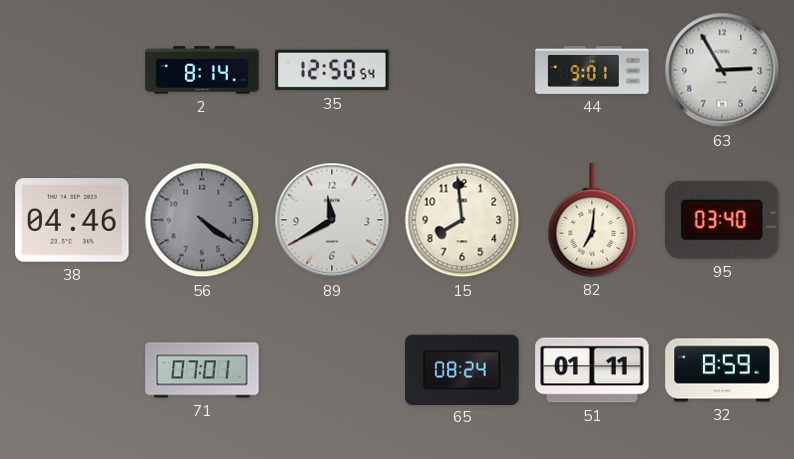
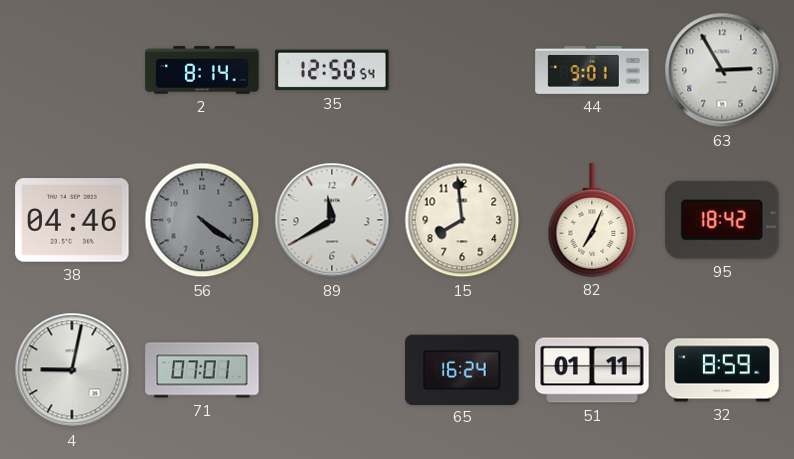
82: 7:01 -> 7:04
95: 03:40 -> 18:42
4: none -> 9:02
65: 08:24 -> 16:24
